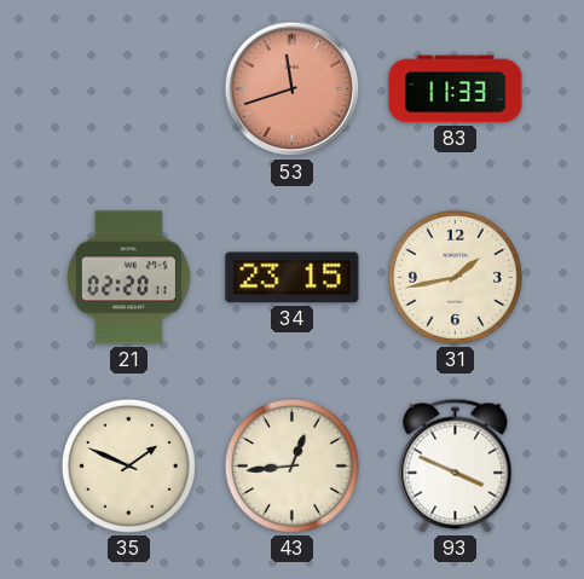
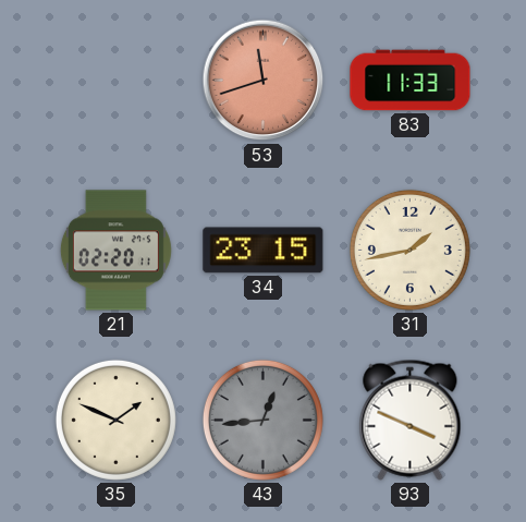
43 dial: cream -> grey
